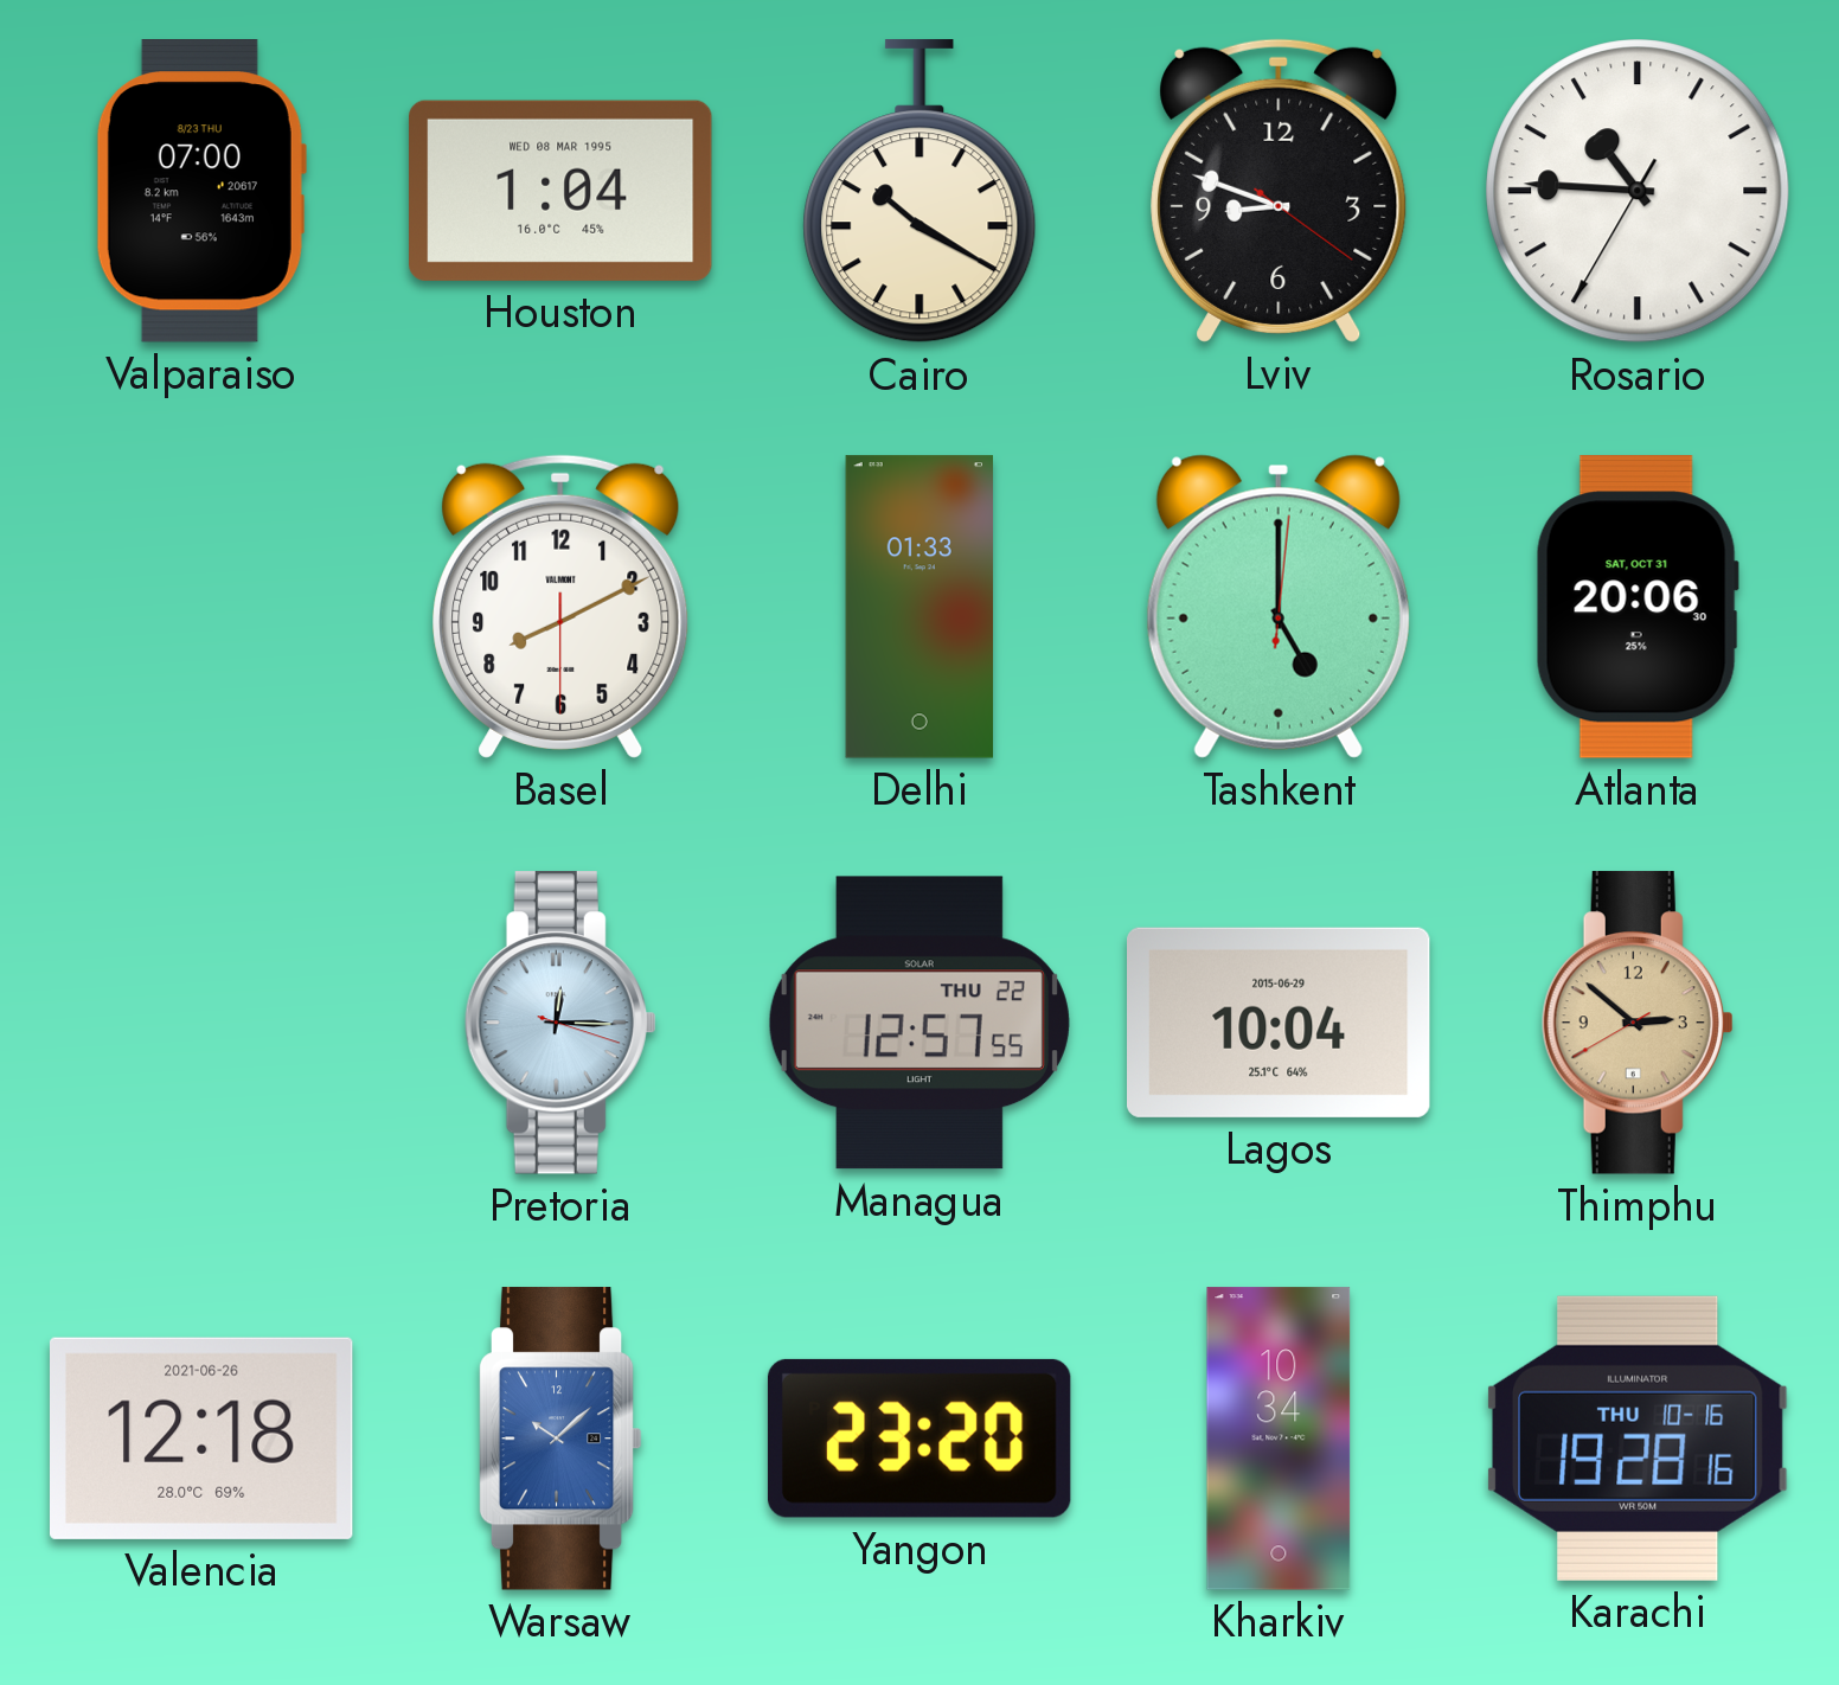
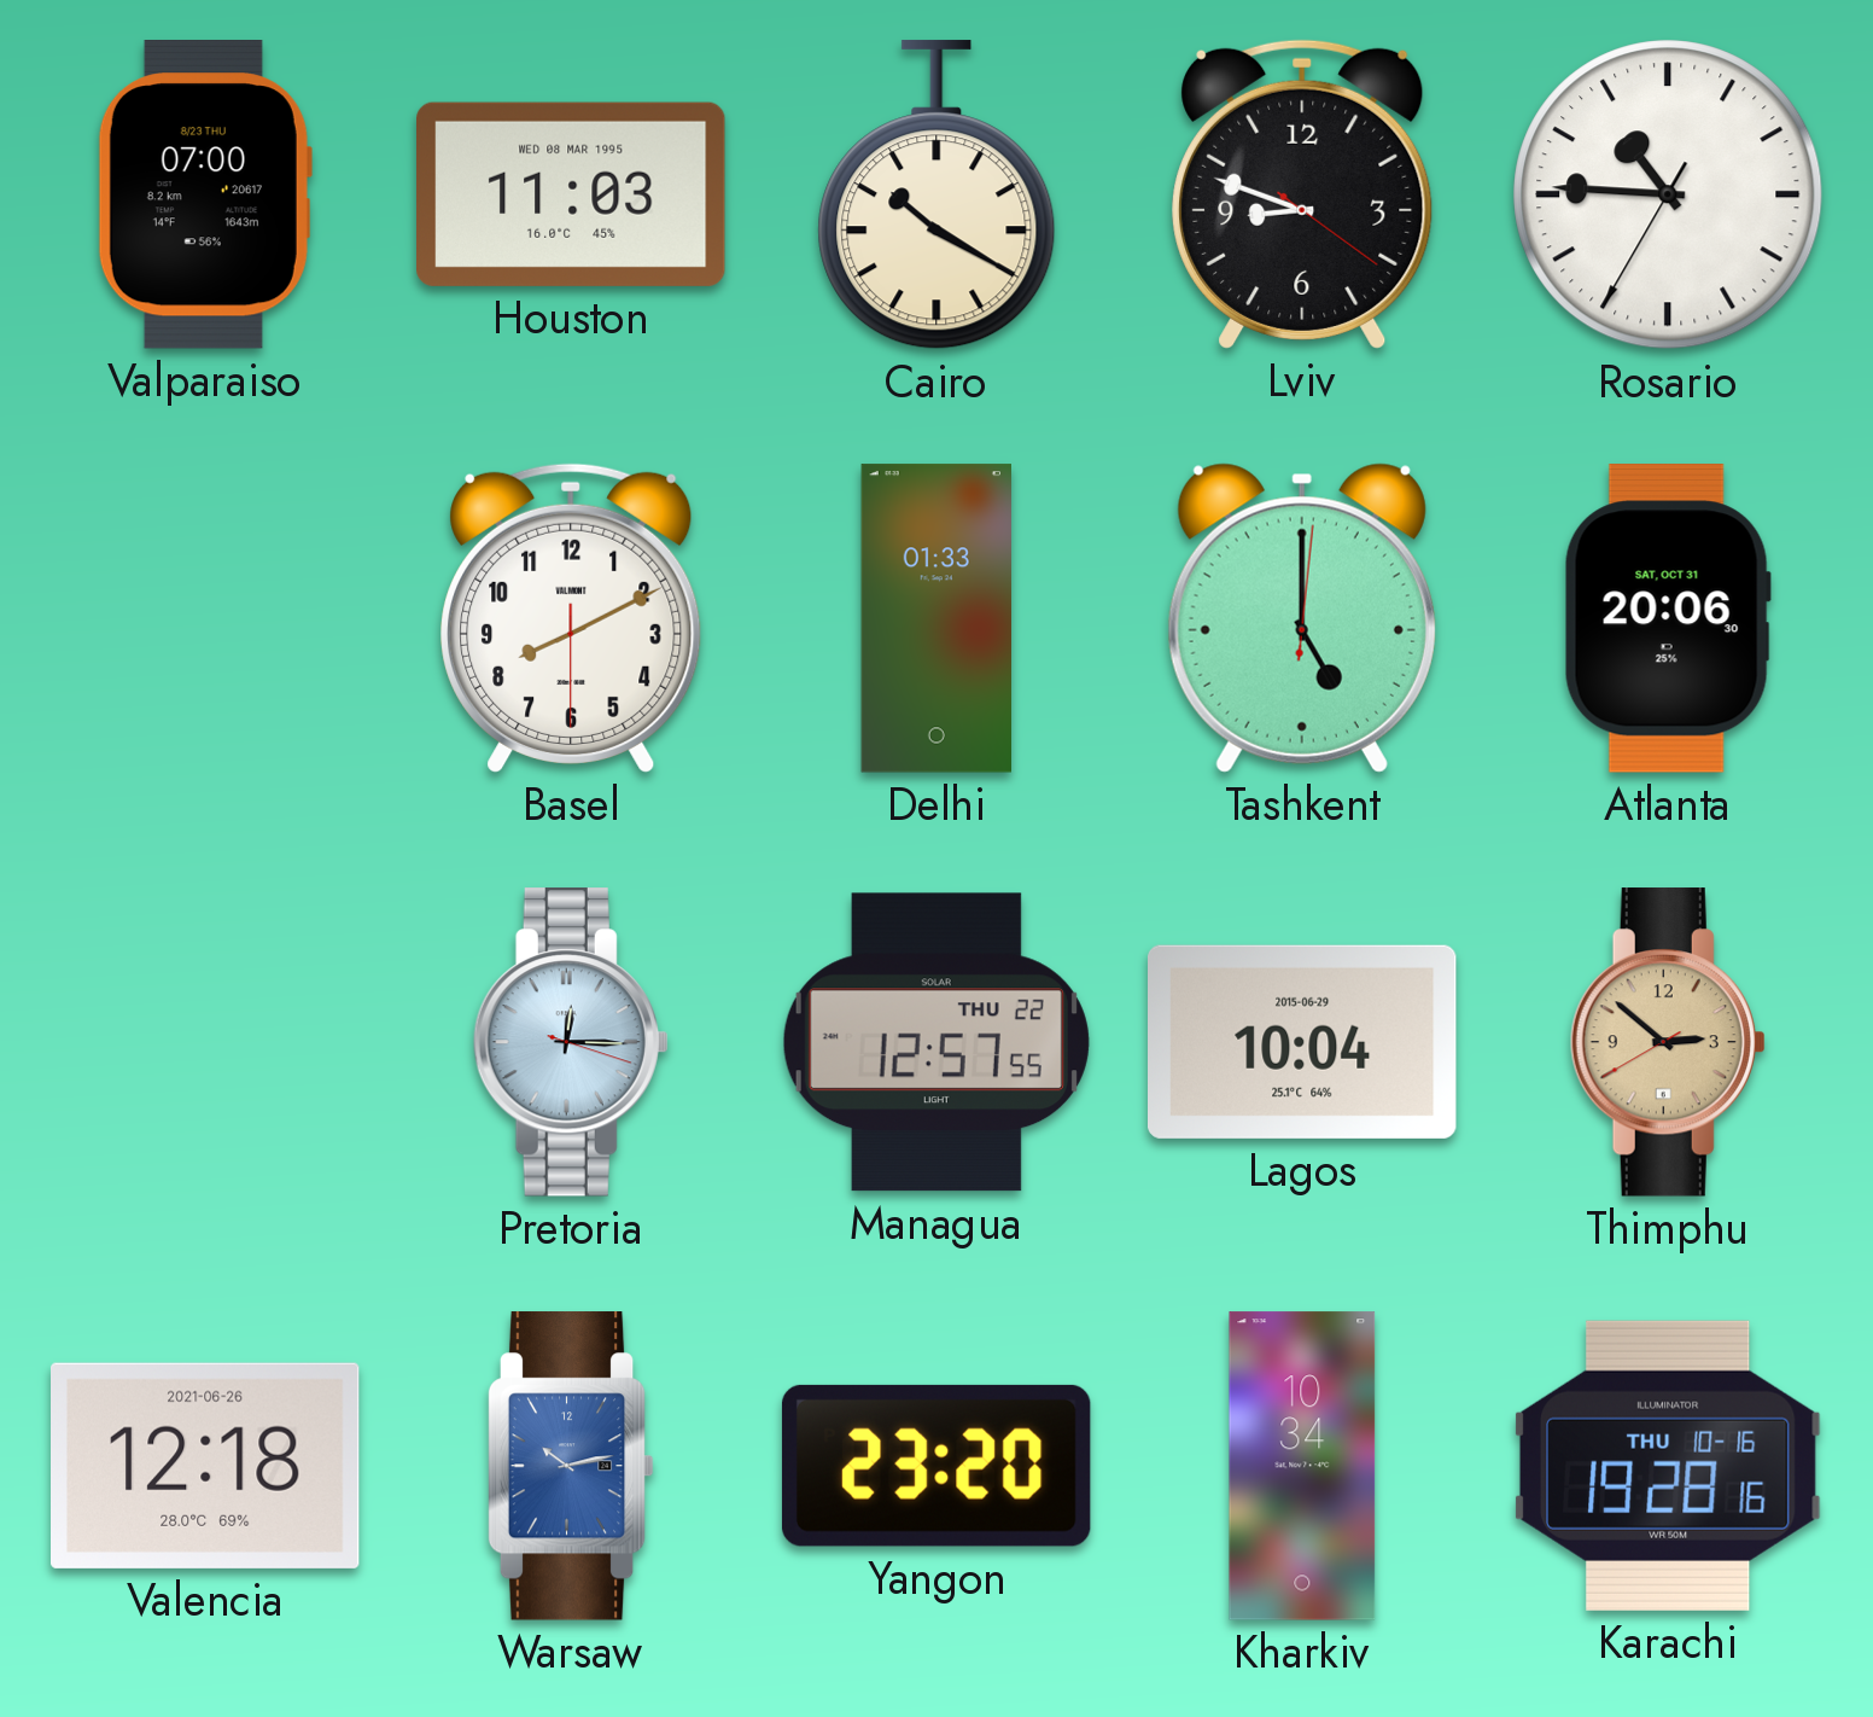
Houston: 1:04 -> 11:03
Warsaw: 10:08 -> 10:13
